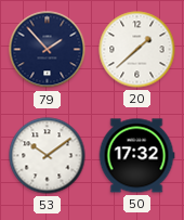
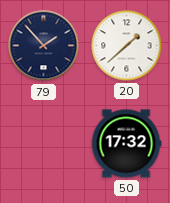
53: 10:09 -> none
